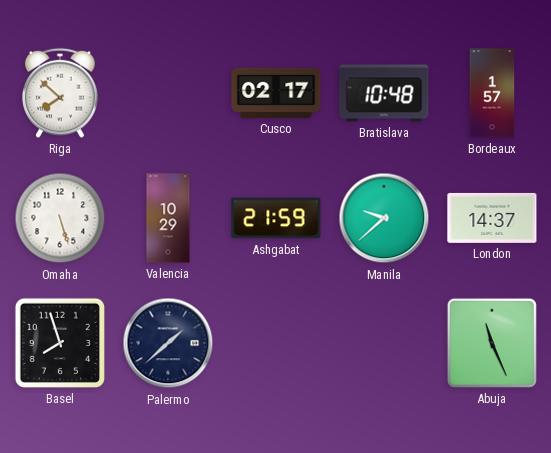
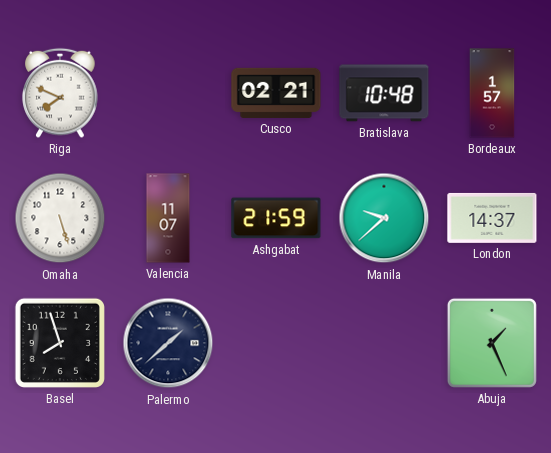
Riga: 7:52 -> 7:49
Cusco: 02:17 -> 02:21
Valencia: 10:29 -> 11:07
Abuja: 11:26 -> 1:26
